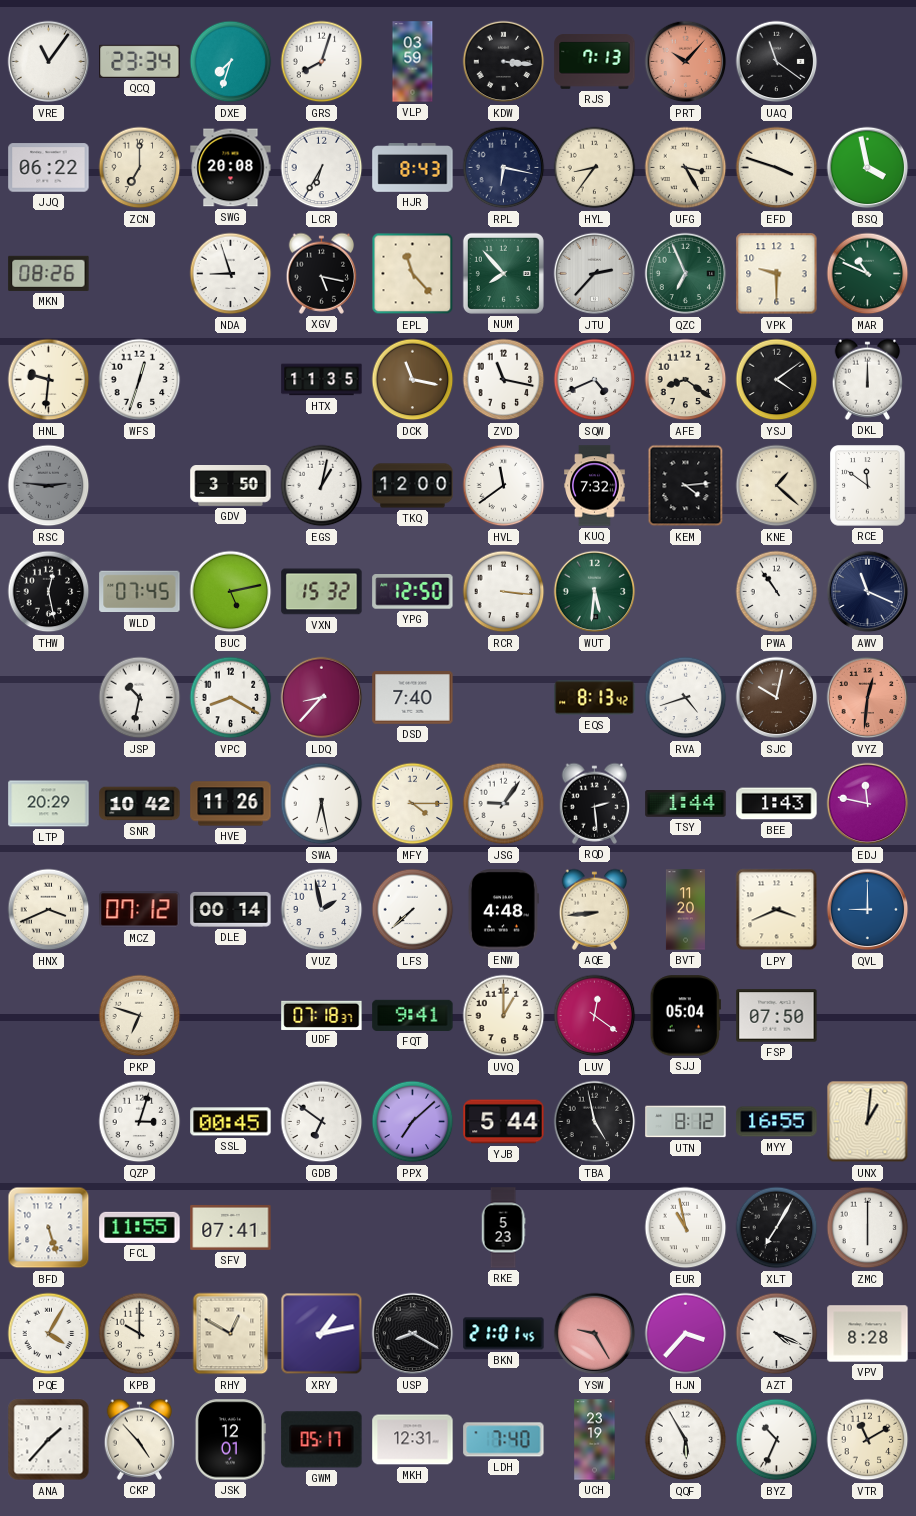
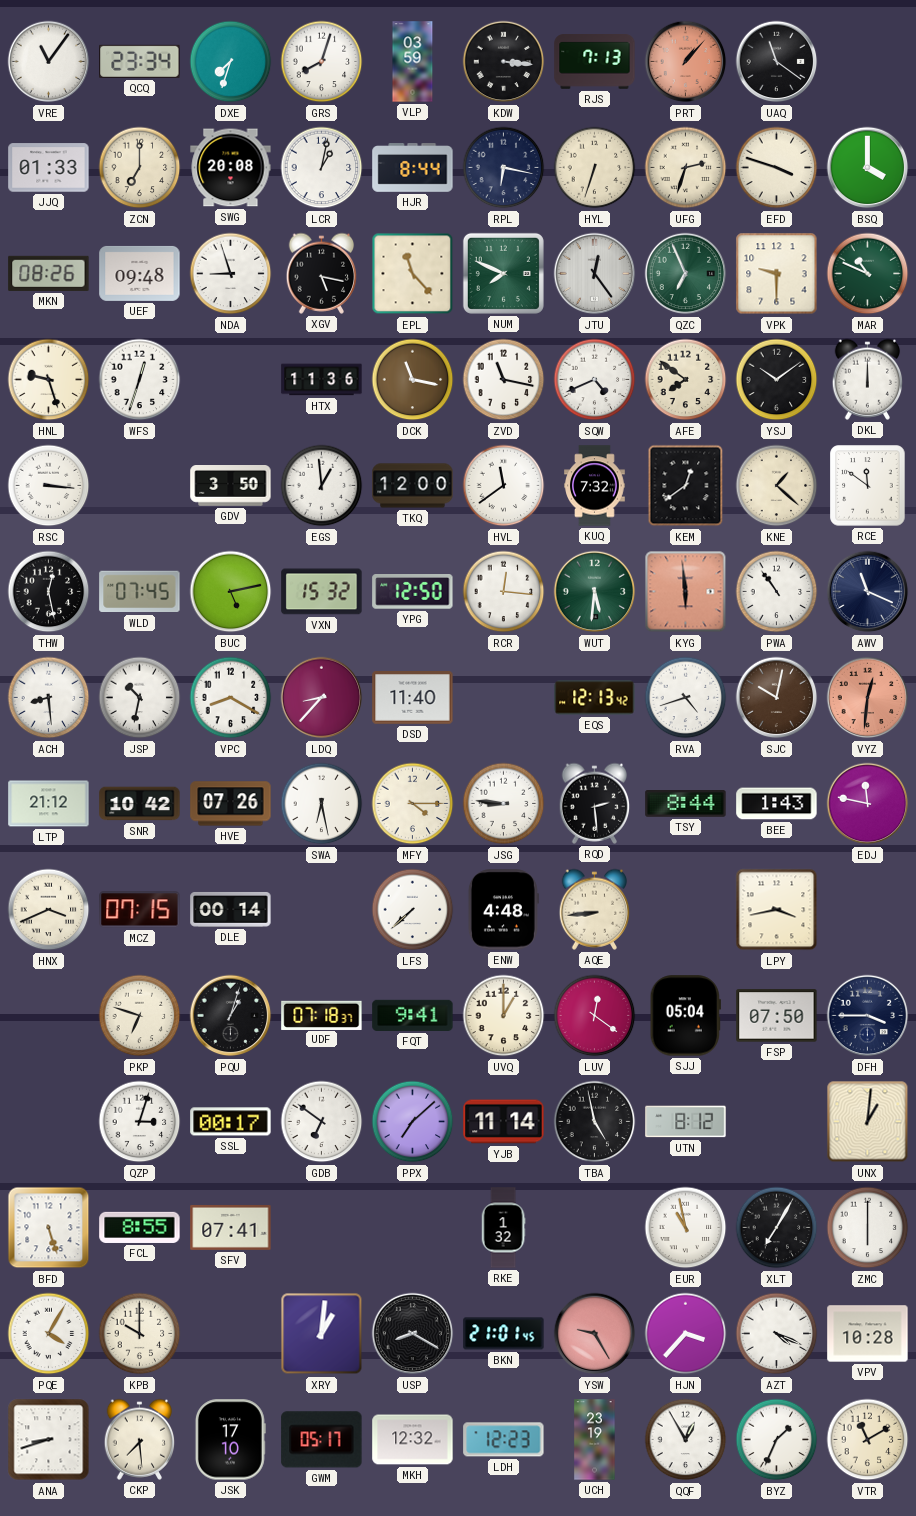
PRT: 10:07 -> 1:07
JJQ: 06:22 -> 01:33
LCR: 6:35 -> 1:02
HJR: 8:43 -> 8:44
HYL: 8:36 -> 6:33
UFG: 3:25 -> 2:33
BSQ: 3:58 -> 4:00
UEF: none -> 09:48
NUM: 7:53 -> 7:49
JTU: 2:37 -> 12:24
HNL: 9:31 -> 9:27
HTX: 11:35 -> 11:36
AFE: 8:21 -> 7:51
YSJ: 4:09 -> 10:09
RSC: 2:46 -> 3:16
RSC dial: grey -> white
EGS: 1:02 -> 12:59
KEM: 4:14 -> 12:39
RCR: 3:16 -> 12:16
KYG: none -> 5:59
ACH: none -> 8:29
DSD: 7:40 -> 11:40
EQS: 8:13 -> 12:13
LTP: 20:29 -> 21:12
HVE: 11:26 -> 07:26
JSG: 9:06 -> 8:46
TSY: 1:44 -> 8:44
MCZ: 07:12 -> 07:15
VUZ: 1:58 -> none
BVT: 11:20 -> none
LPY: 3:41 -> 3:43
QVL: 9:00 -> none
PQU: none -> 1:03
DFH: none -> 3:45
SSL: 00:45 -> 00:17
YJB: 5:44 -> 11:14
MYY: 16:55 -> none
FCL: 11:55 -> 8:55
RKE: 5:23 -> 1:32
RHY: 12:50 -> none
XRY: 1:13 -> 1:01
VPV: 8:28 -> 10:28
ANA: 1:37 -> 8:42
CKP: 4:53 -> 7:29
JSK: 12:01 -> 17:10
MKH: 12:31 -> 12:32
LDH: 7:40 -> 12:23
QQF: 5:55 -> 12:55
BYZ: 10:34 -> 1:34
